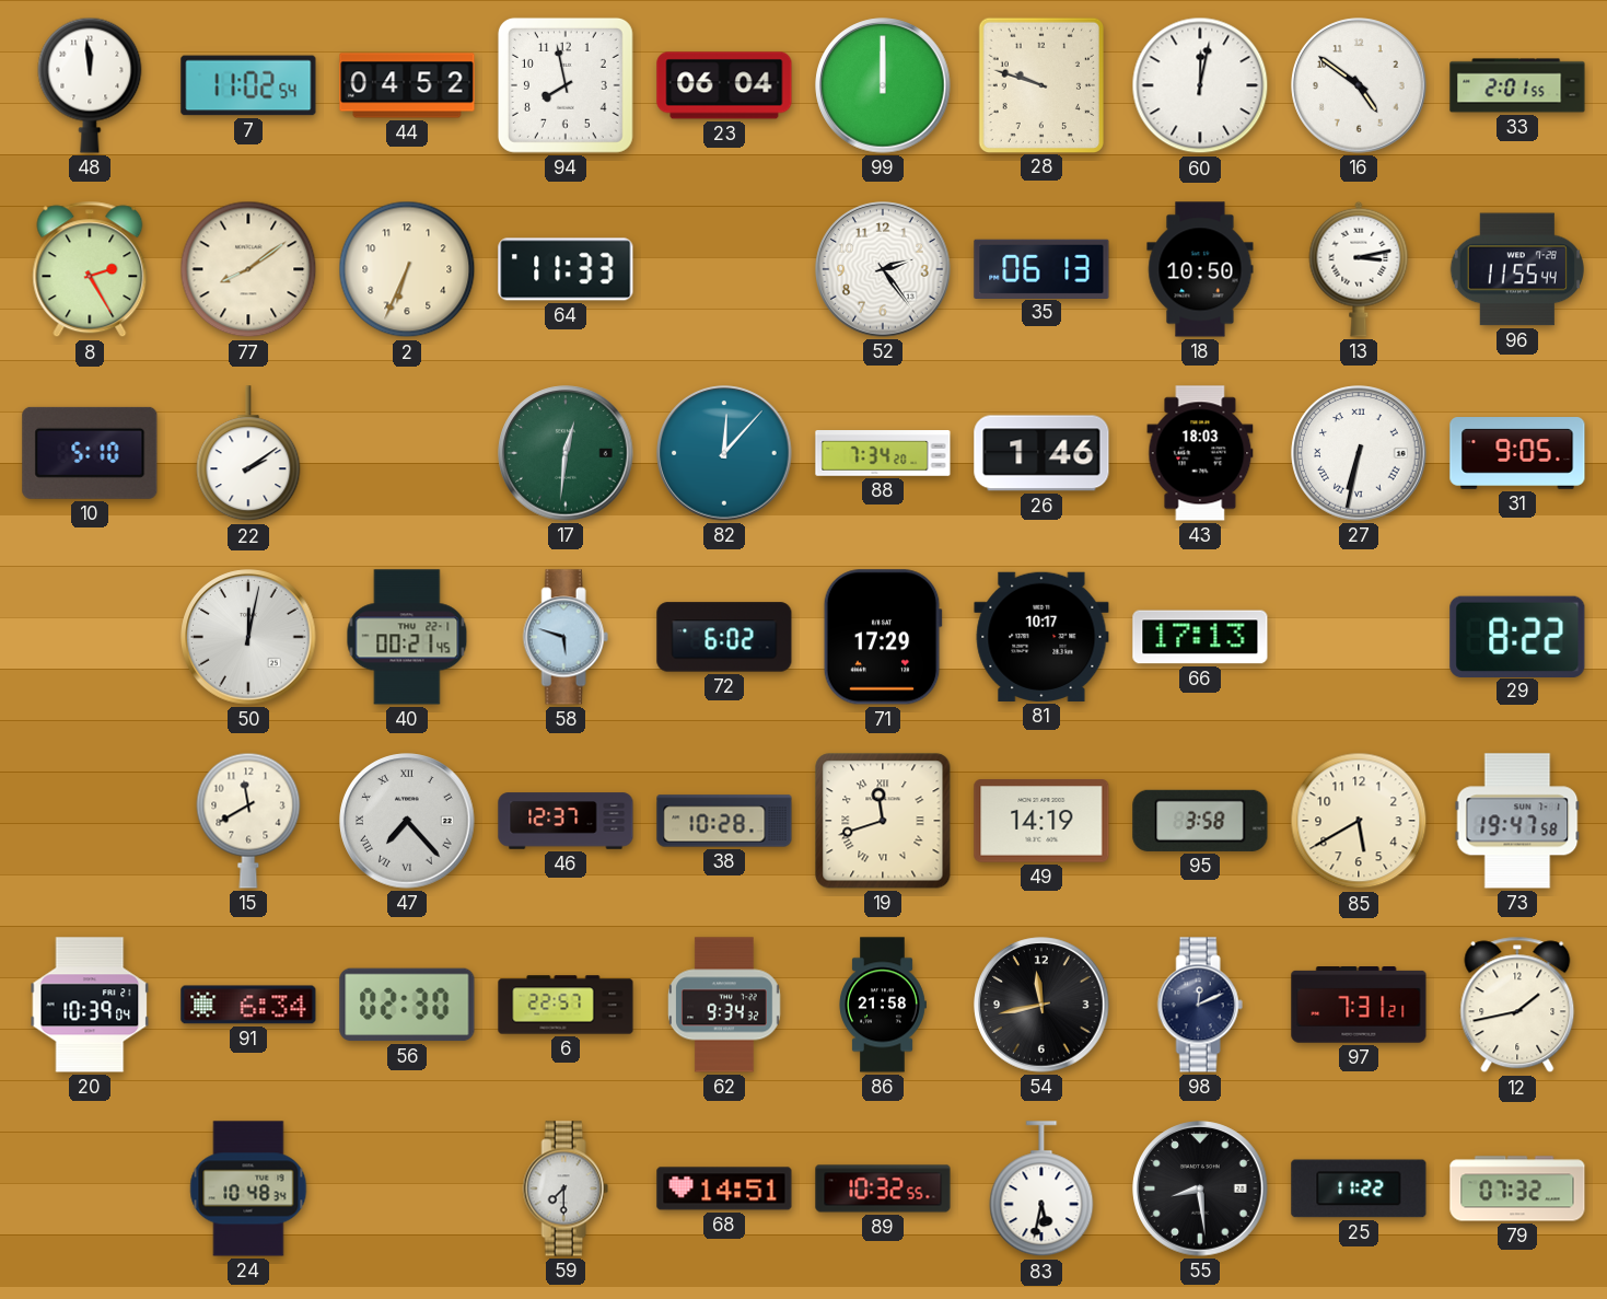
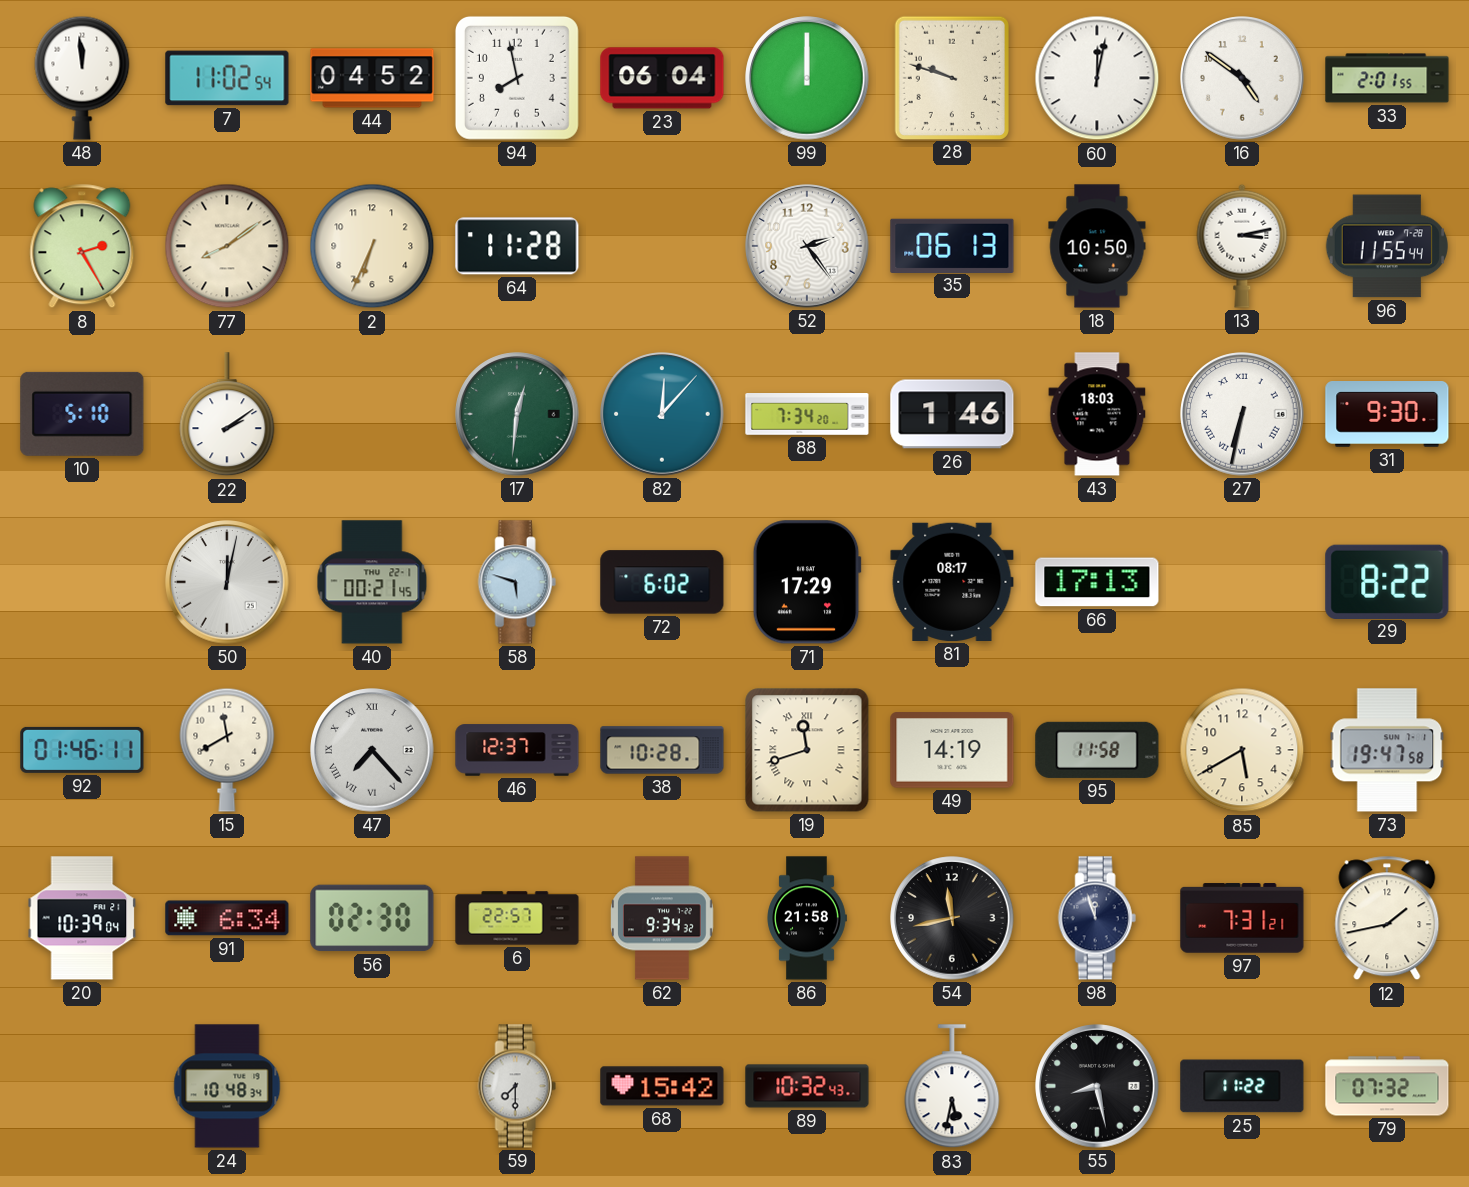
64: 11:33 -> 11:28
31: 9:05 -> 9:30
81: 10:17 -> 08:17
92: none -> 01:46
95: 3:58 -> 11:58
98: 12:11 -> 11:57
68: 14:51 -> 15:42
89: 10:32:55 -> 10:32:43
55: 8:29 -> 8:28
